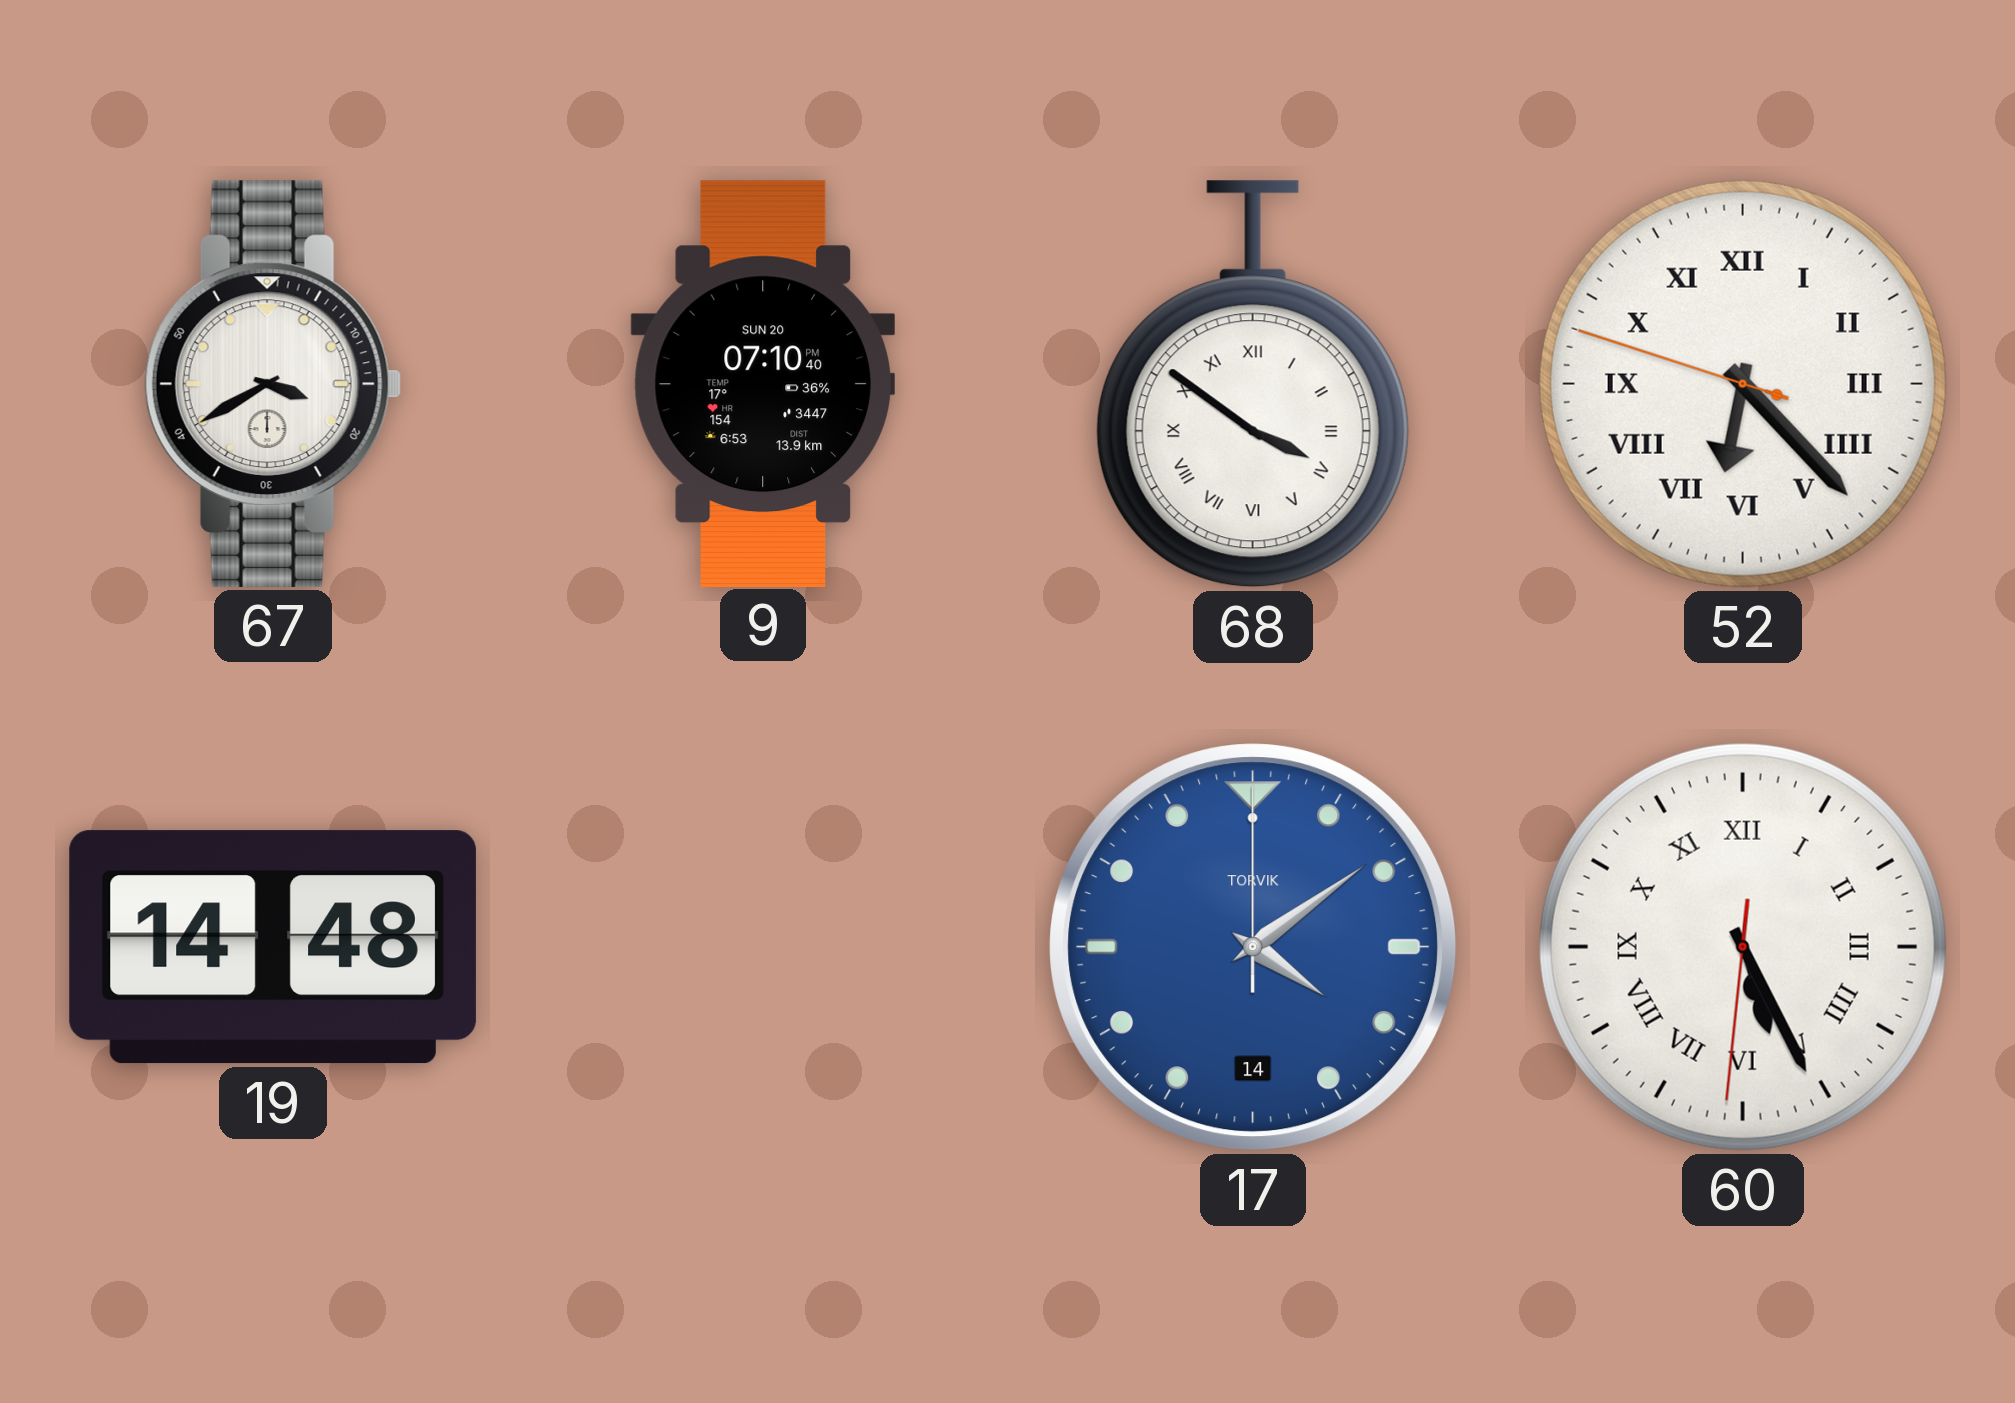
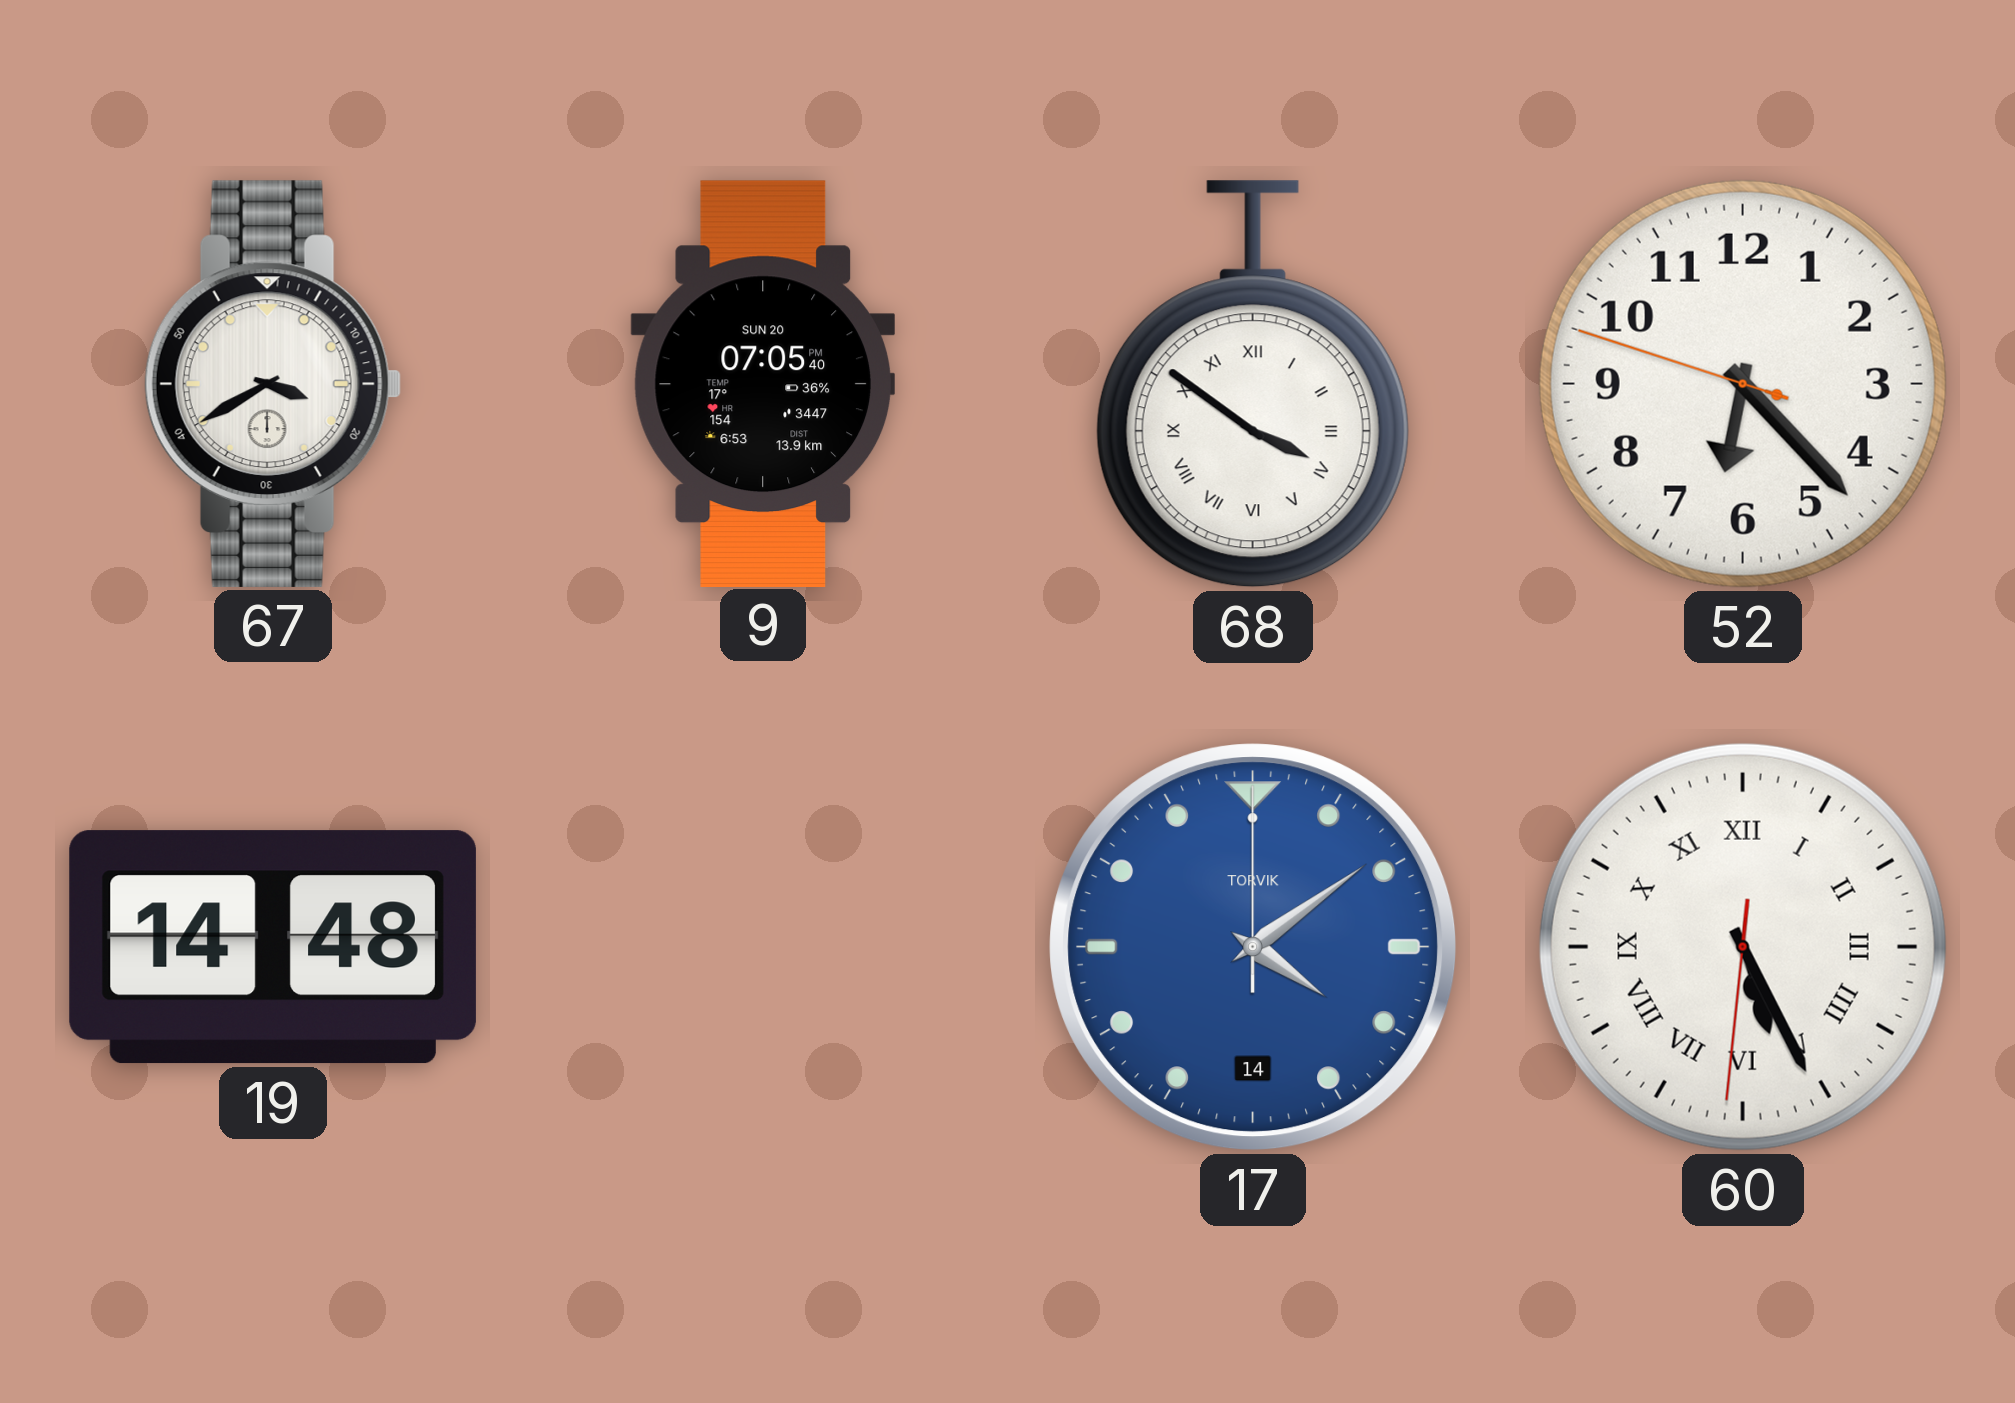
9: 07:10 -> 07:05
52 numerals: Roman -> Arabic
